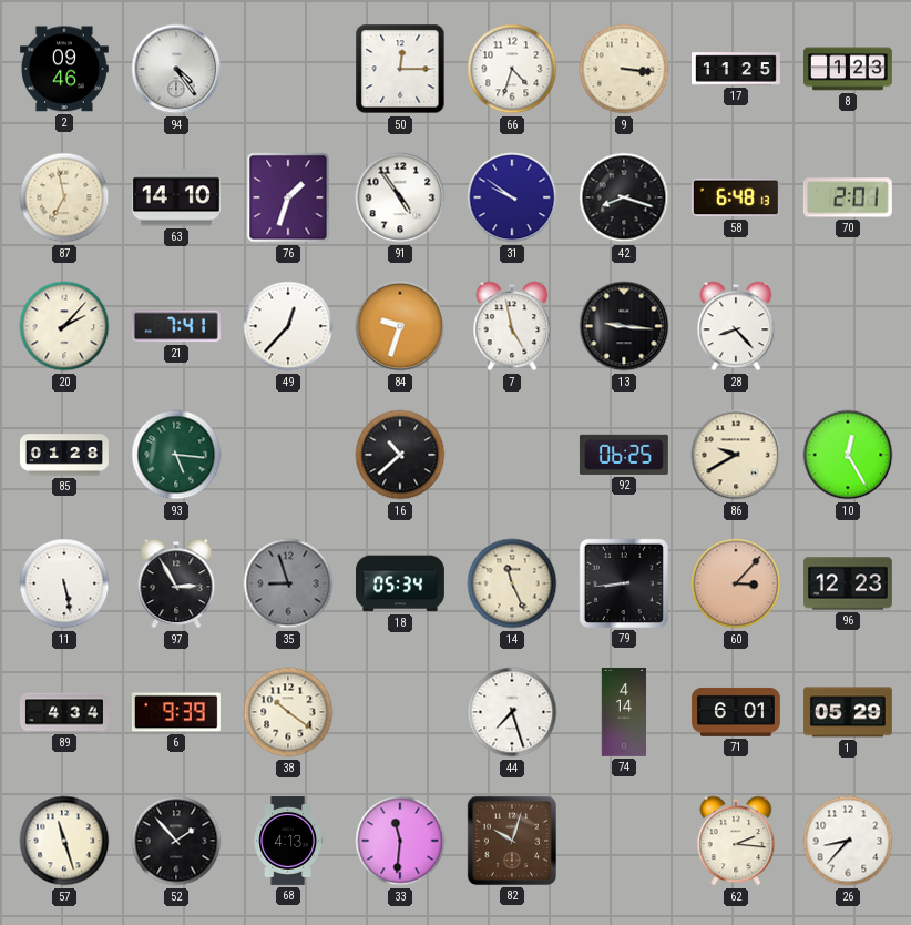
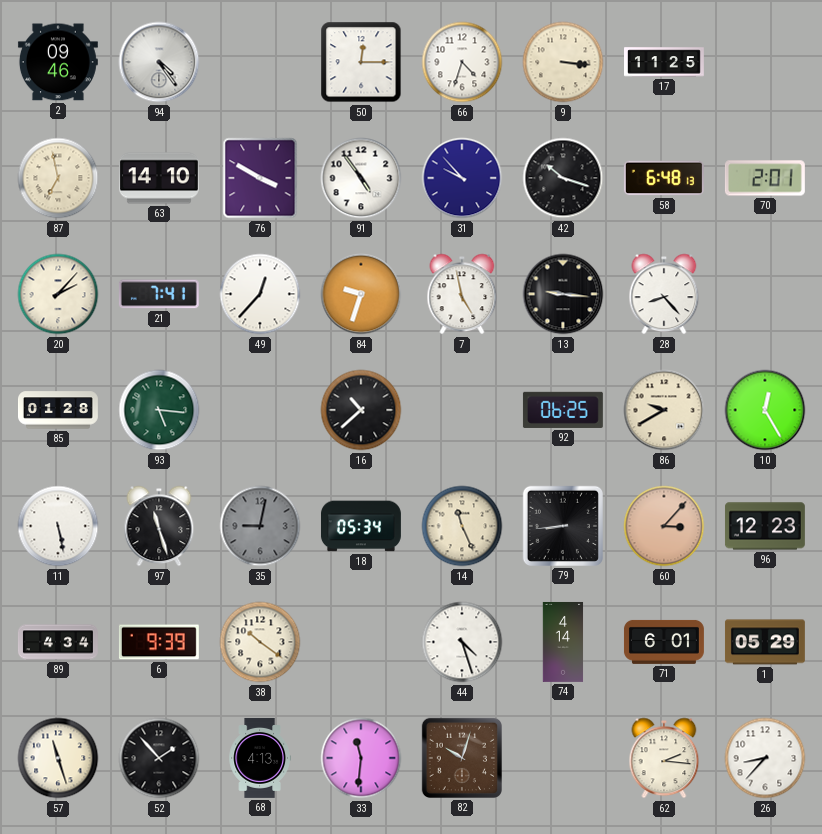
8: 1:23 -> none
76: 1:33 -> 3:50
31: 9:51 -> 9:53
42: 8:18 -> 10:18
97: 2:55 -> 11:27
35: 8:57 -> 9:02
44: 7:27 -> 4:27
